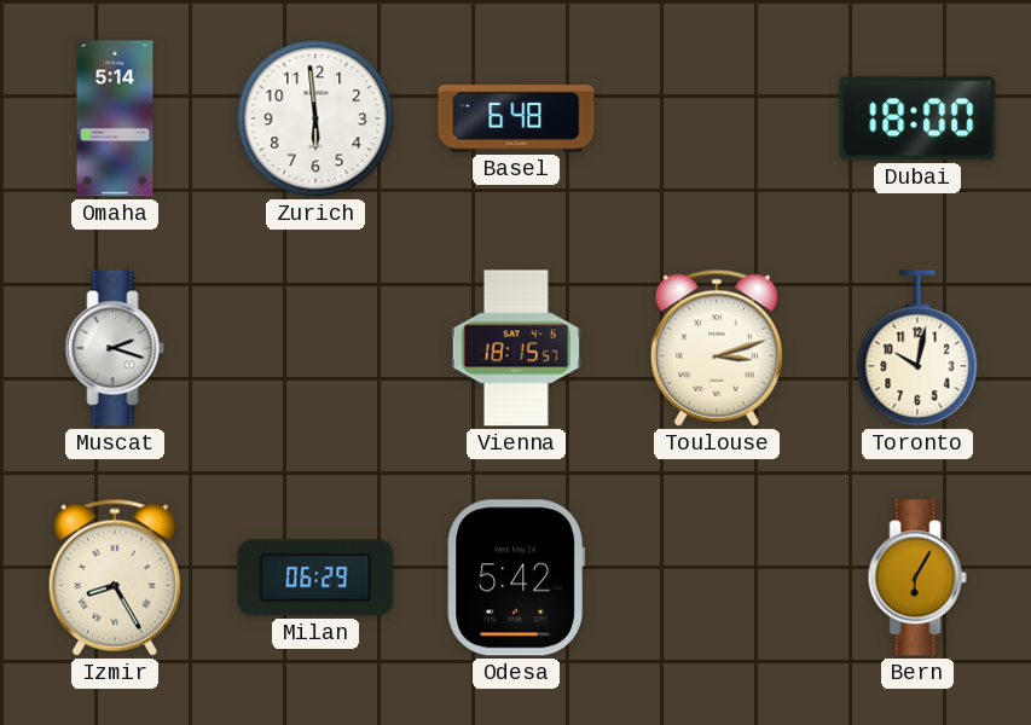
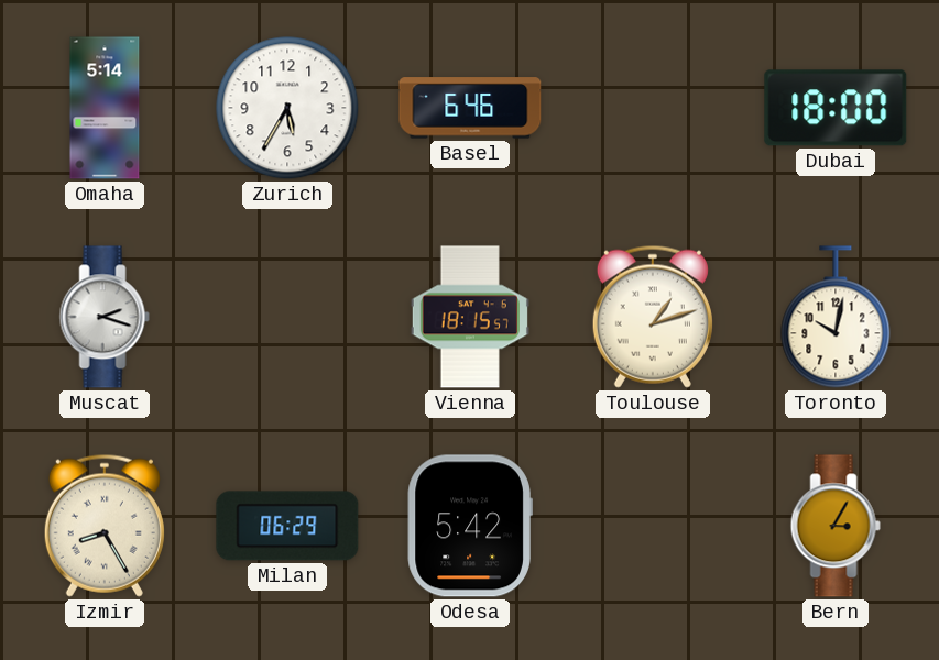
Zurich: 5:59 -> 5:35
Basel: 6:48 -> 6:46
Toulouse: 3:12 -> 1:12
Bern: 6:05 -> 3:05
